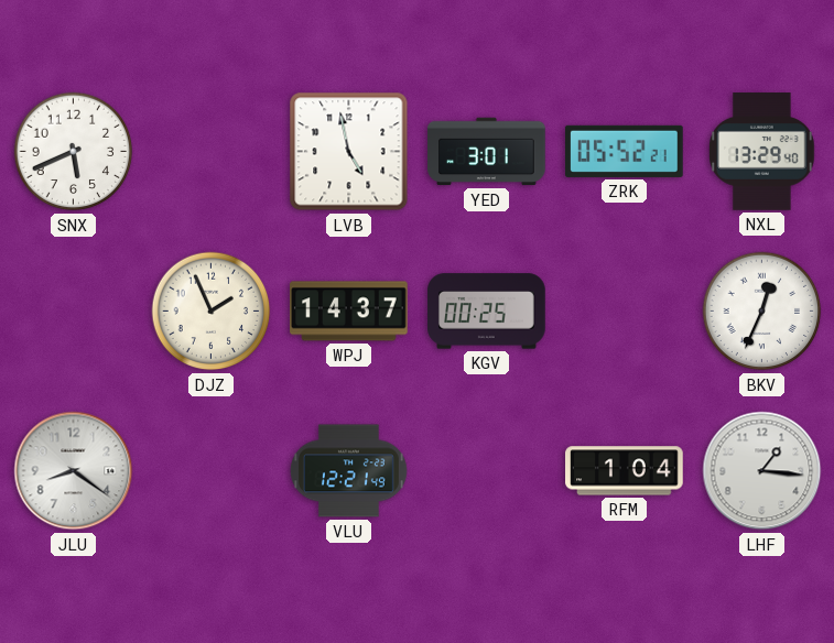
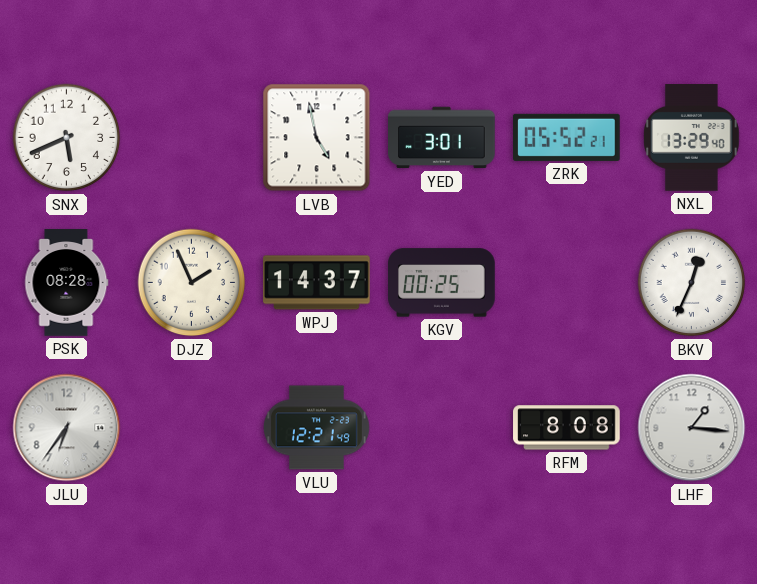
PSK: none -> 08:28
JLU: 8:21 -> 6:36
RFM: 1:04 -> 8:08
